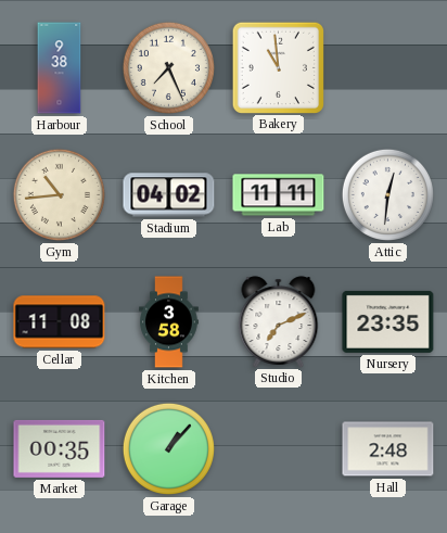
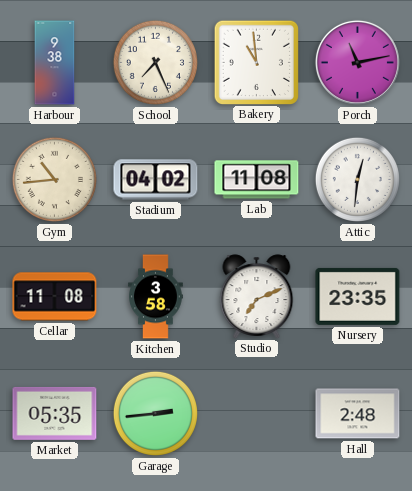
Porch: none -> 11:13
Lab: 11:11 -> 11:08
Market: 00:35 -> 05:35
Garage: 1:07 -> 2:44
